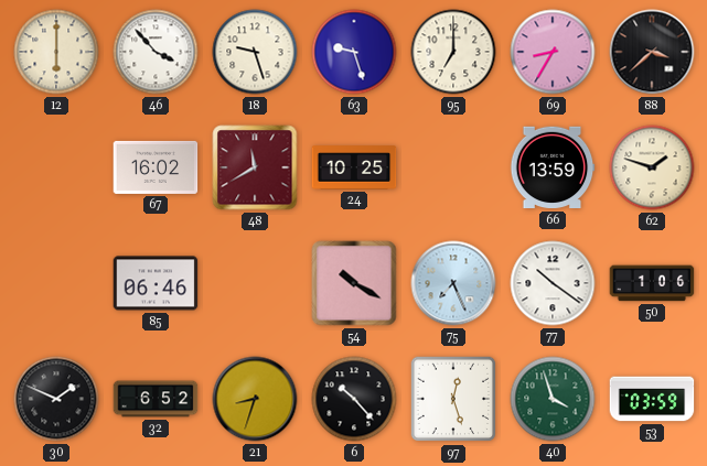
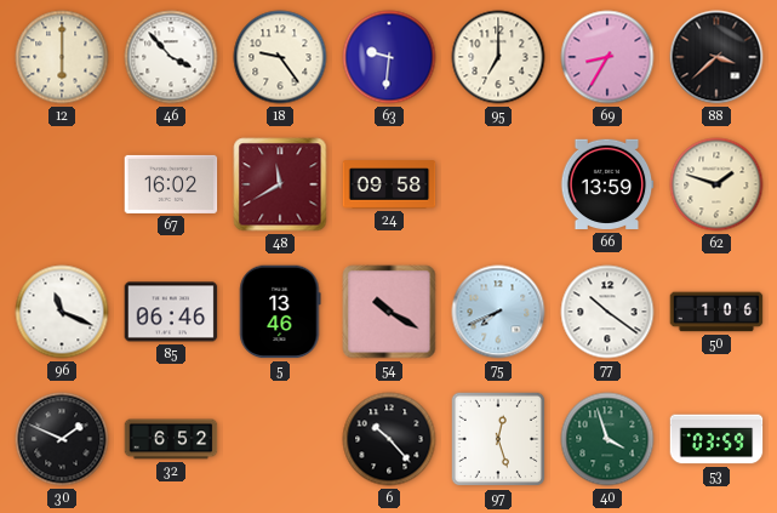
18: 9:27 -> 9:24
63: 9:27 -> 9:31
24: 10:25 -> 09:58
96: none -> 11:19
5: none -> 13:46
75: 7:26 -> 7:41
21: 8:33 -> none
